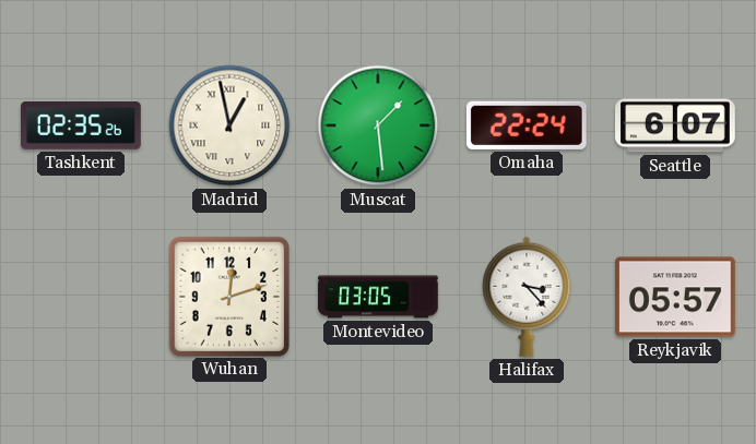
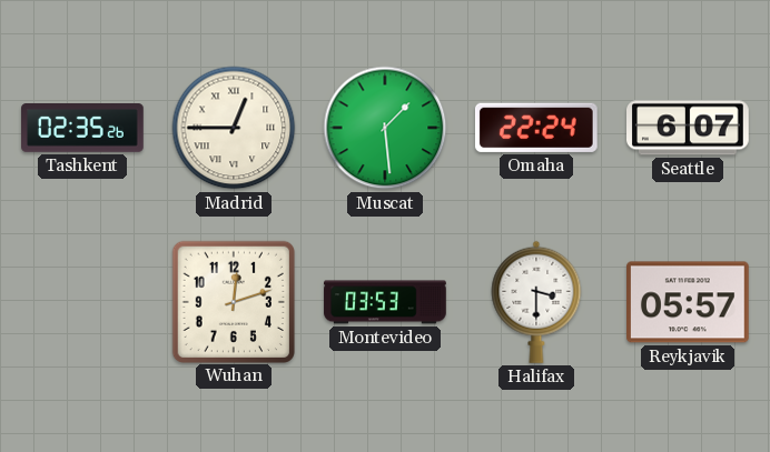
Madrid: 12:58 -> 12:45
Montevideo: 03:05 -> 03:53
Halifax: 3:23 -> 3:30
